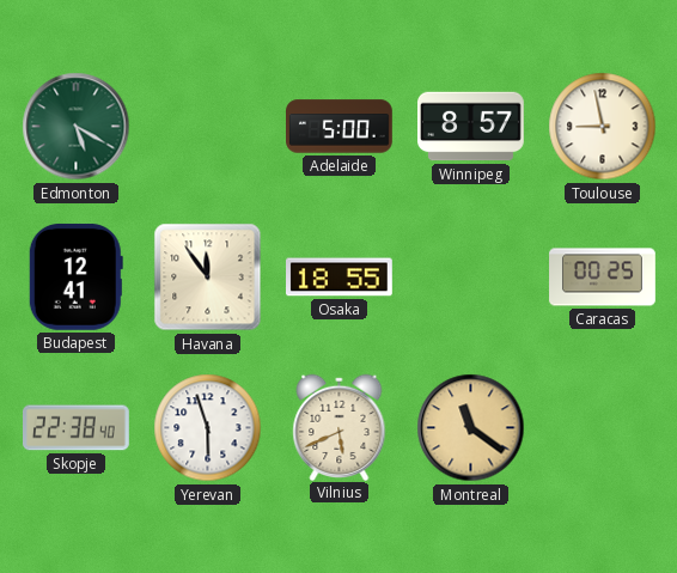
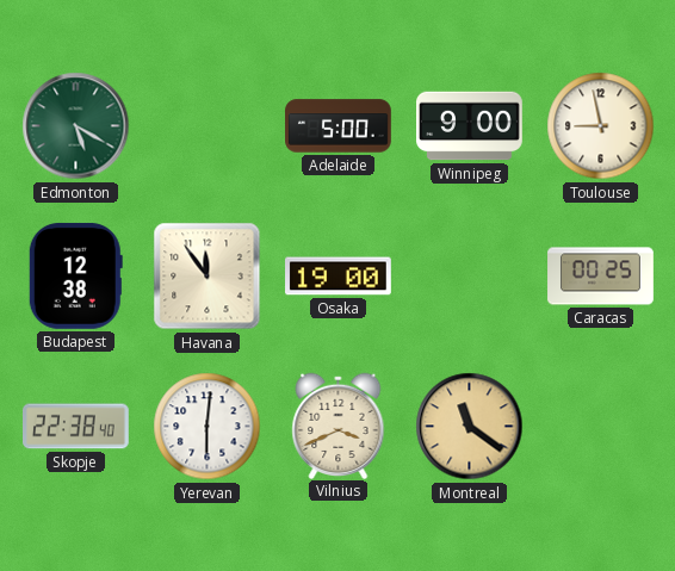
Winnipeg: 8:57 -> 9:00
Budapest: 12:41 -> 12:38
Osaka: 18:55 -> 19:00
Yerevan: 5:57 -> 6:01
Vilnius: 5:41 -> 3:41
